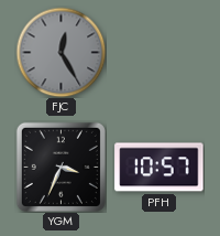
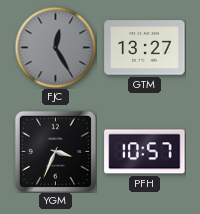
GTM: none -> 13:27
